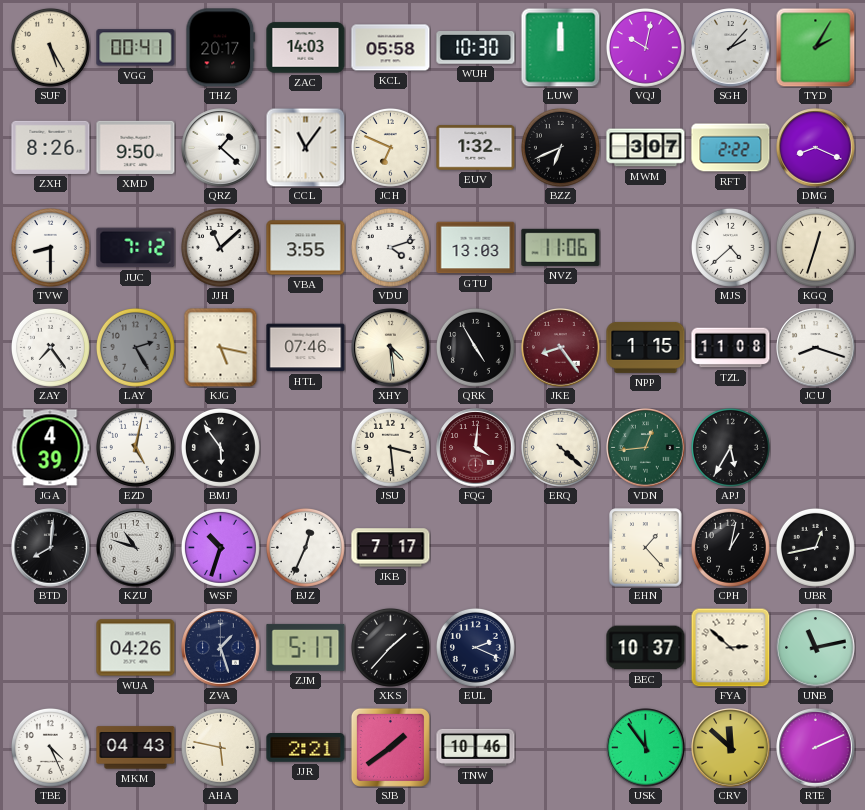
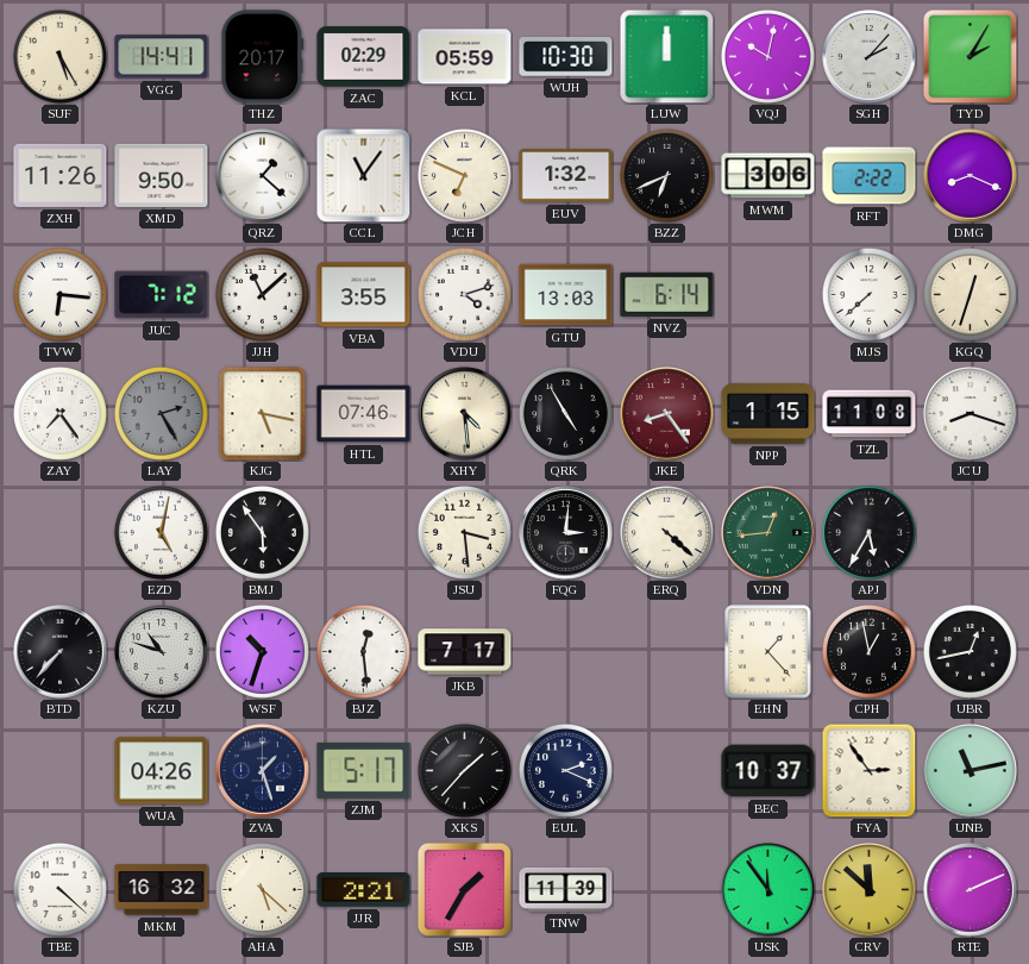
VGG: 00:41 -> 14:41
ZAC: 14:03 -> 02:29
KCL: 05:58 -> 05:59
ZXH: 8:26 -> 11:26
MWM: 3:07 -> 3:06
TVW: 8:30 -> 6:16
NVZ: 11:06 -> 6:14
MJS: 4:38 -> 7:38
JGA: 4:39 -> none
FQG: 4:01 -> 3:01
FQG dial: burgundy -> black
BTD: 8:01 -> 7:37
BJZ: 12:34 -> 12:29
CPH: 1:02 -> 12:58
FYA: 2:52 -> 2:54
TBE: 4:26 -> 4:22
MKM: 04:43 -> 16:32
AHA: 5:47 -> 5:22
SJB: 1:39 -> 1:35
TNW: 10:46 -> 11:39
